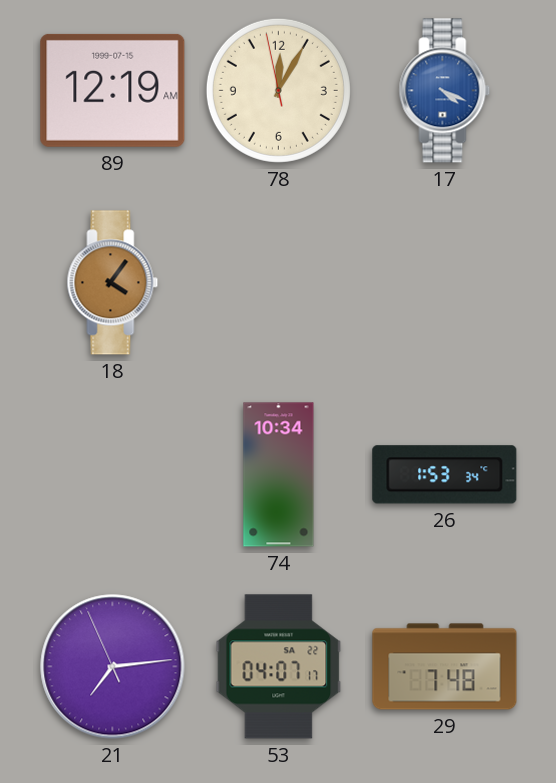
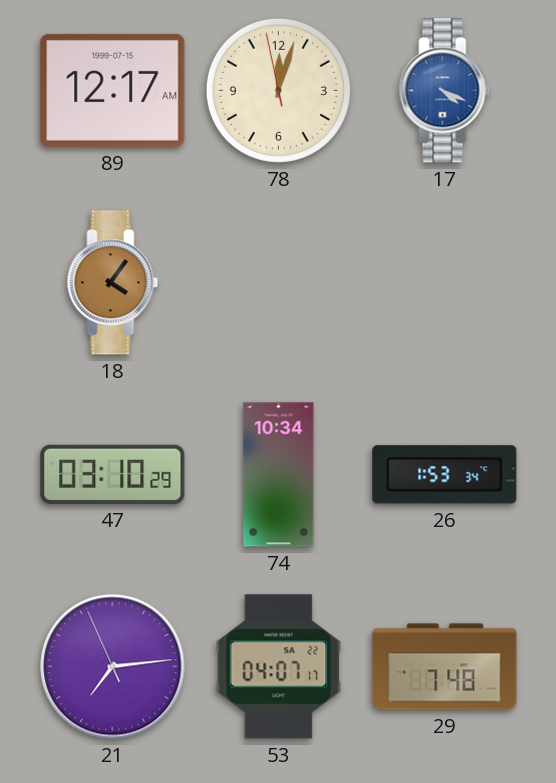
89: 12:19 -> 12:17
78: 12:04 -> 12:02
47: none -> 03:10
